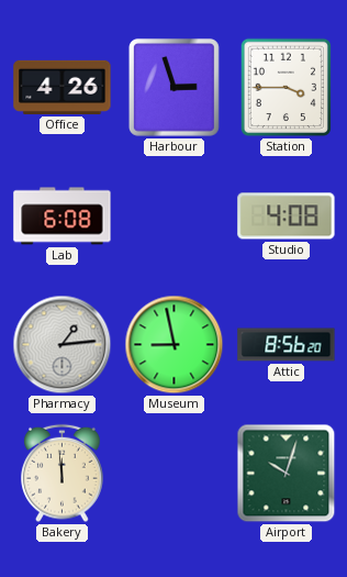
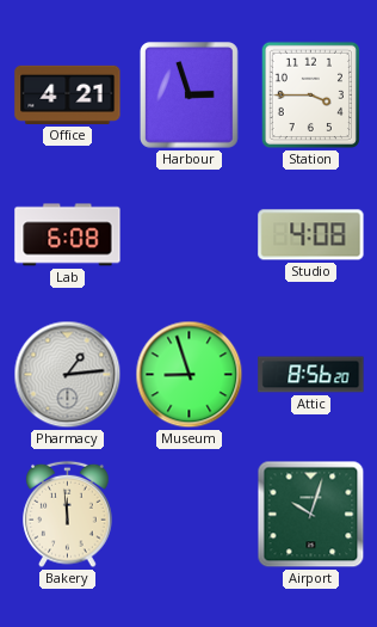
Office: 4:26 -> 4:21
Museum: 8:58 -> 8:57
